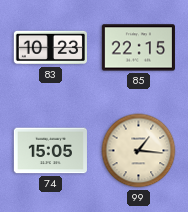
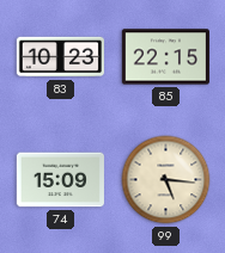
74: 15:05 -> 15:09
99: 1:16 -> 5:16
